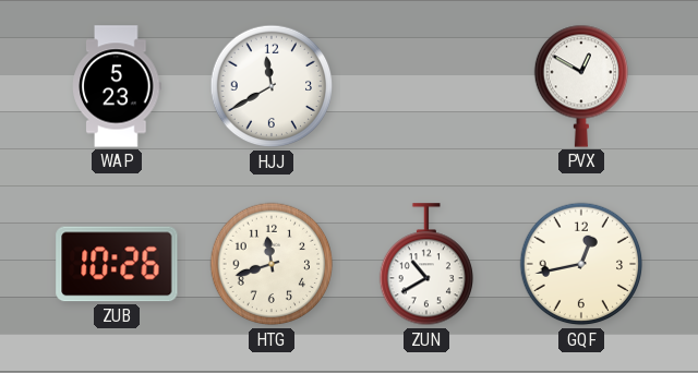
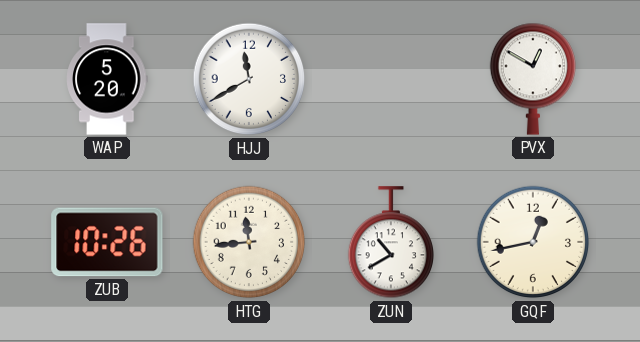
WAP: 5:23 -> 5:20
HTG: 11:42 -> 11:44
